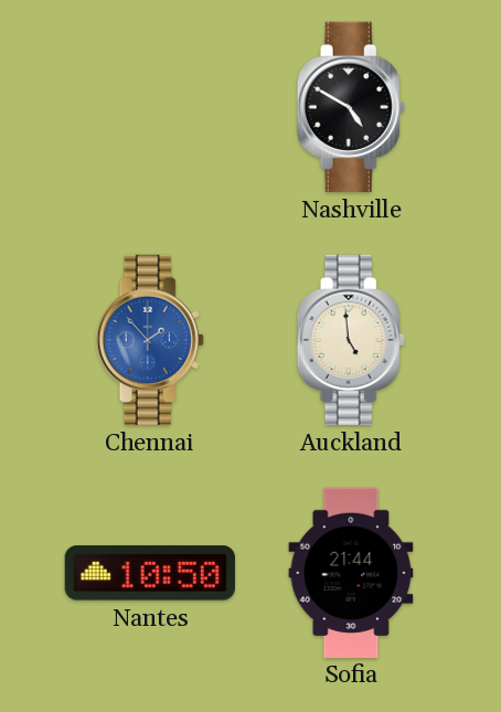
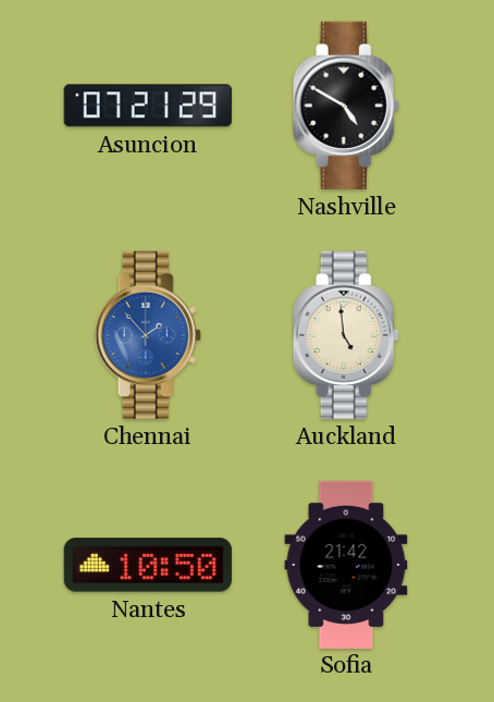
Asuncion: none -> 07:21
Sofia: 21:44 -> 21:42
